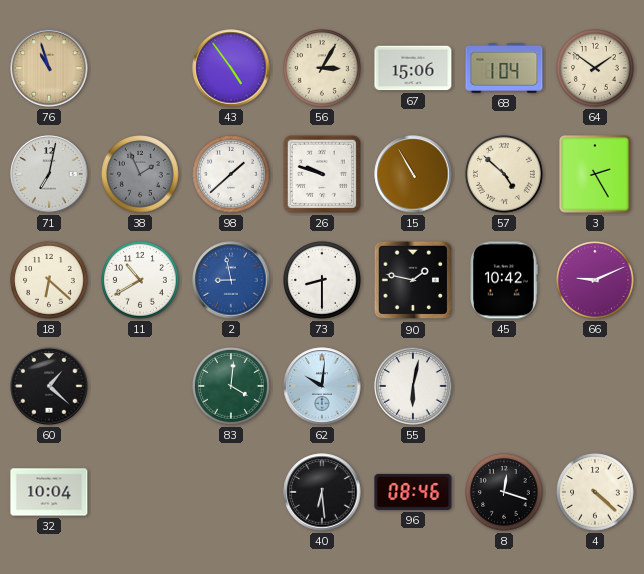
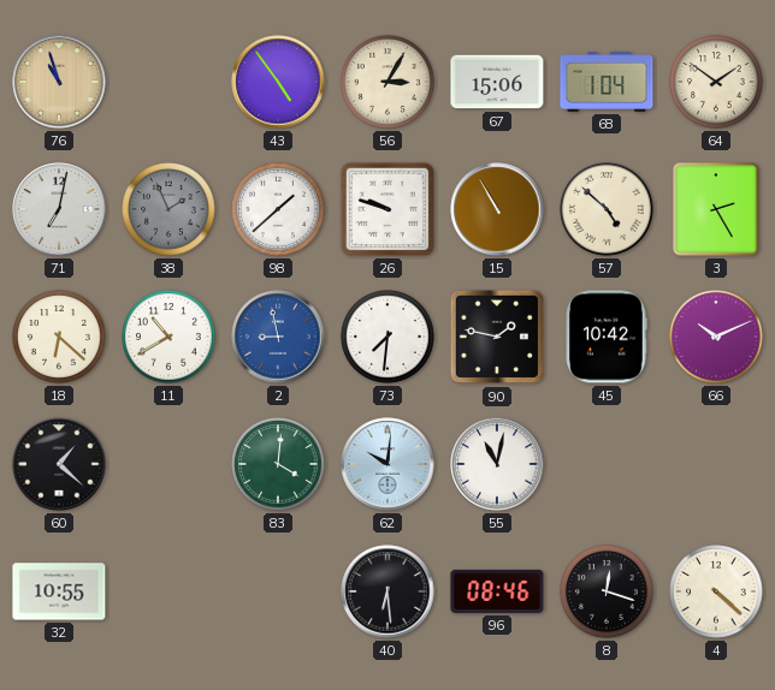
73: 8:30 -> 7:31
66: 9:11 -> 10:11
55: 6:02 -> 11:02
32: 10:04 -> 10:55
